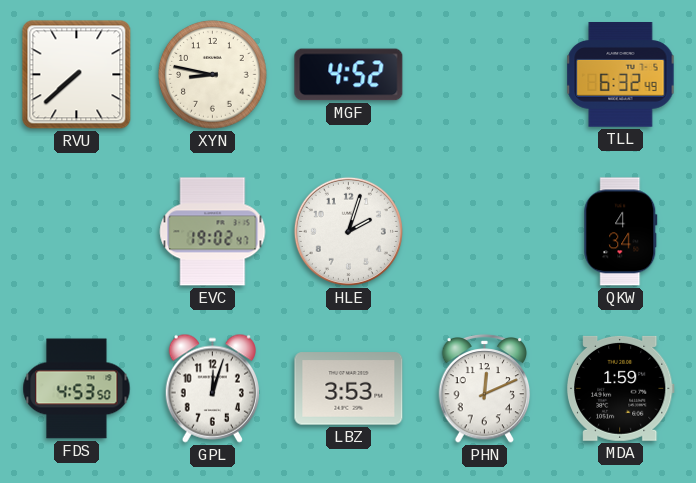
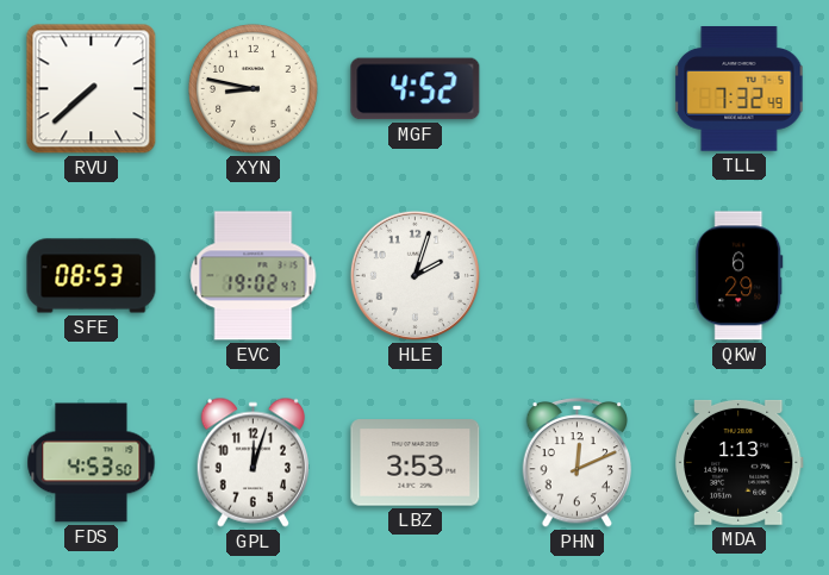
TLL: 6:32 -> 7:32
SFE: none -> 08:53
QKW: 4:34 -> 6:29
MDA: 1:59 -> 1:13
